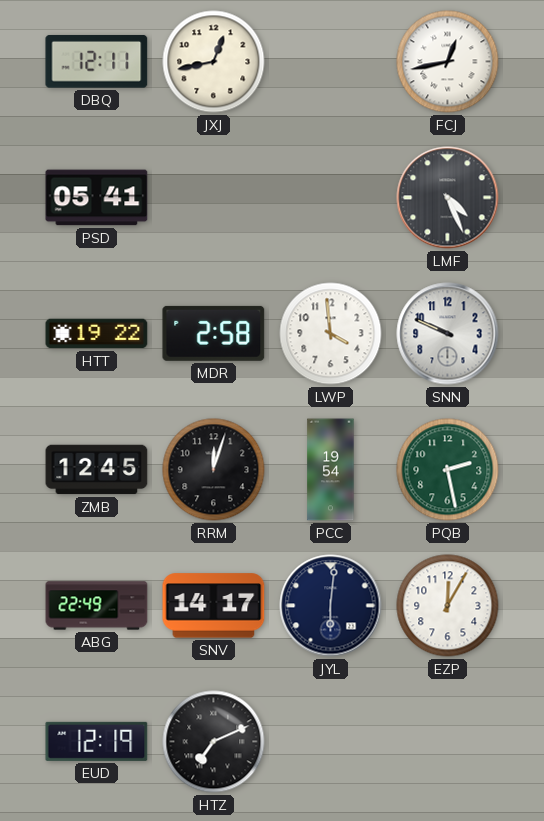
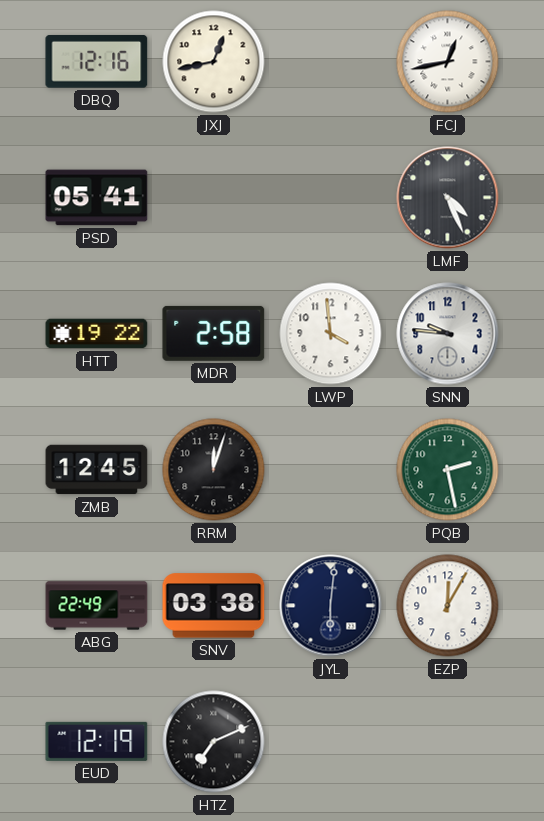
DBQ: 12:11 -> 12:16
SNN: 9:49 -> 9:46
PCC: 19:54 -> none
SNV: 14:17 -> 03:38
